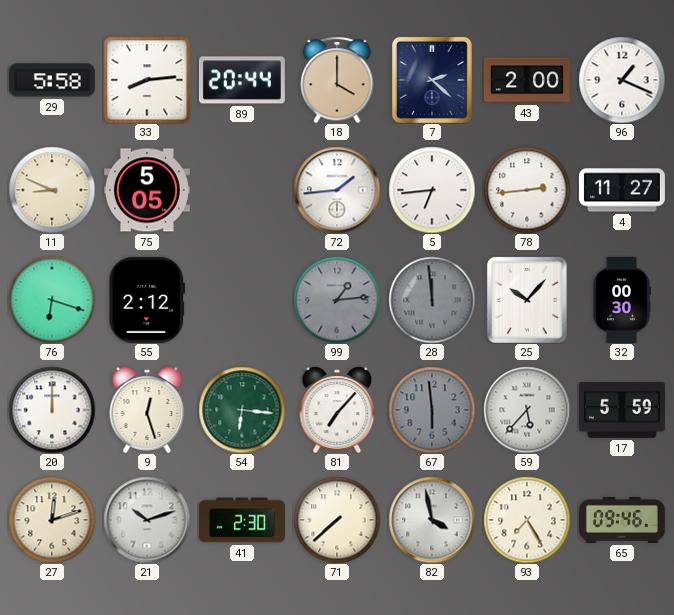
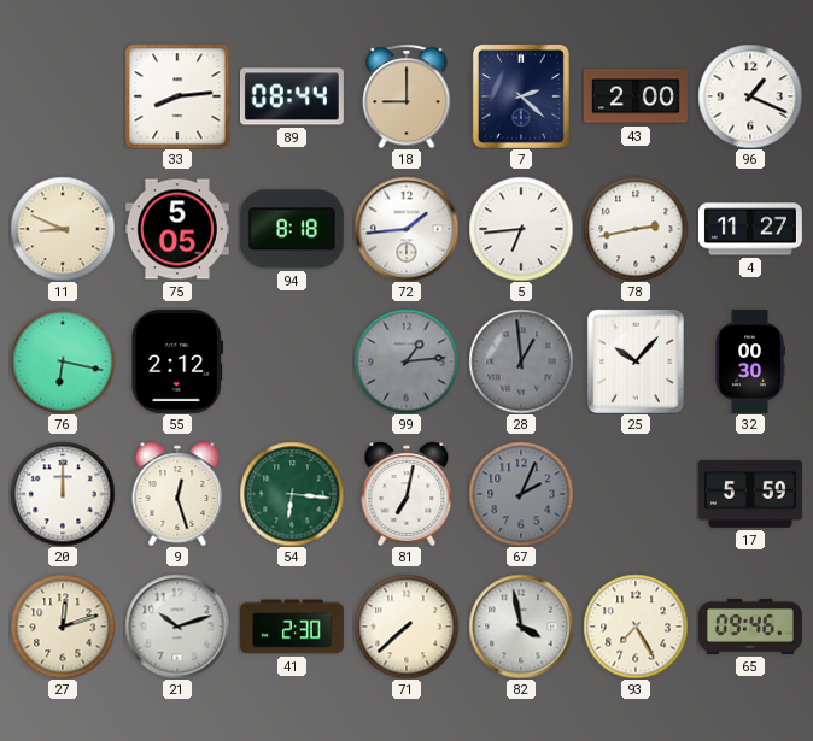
29: 5:58 -> none
89: 20:44 -> 08:44
18: 4:00 -> 9:00
94: none -> 8:18
78: 2:44 -> 2:43
76: 6:18 -> 6:17
28: 11:59 -> 12:59
81: 7:07 -> 7:02
67: 5:59 -> 2:04
59: 5:37 -> none
